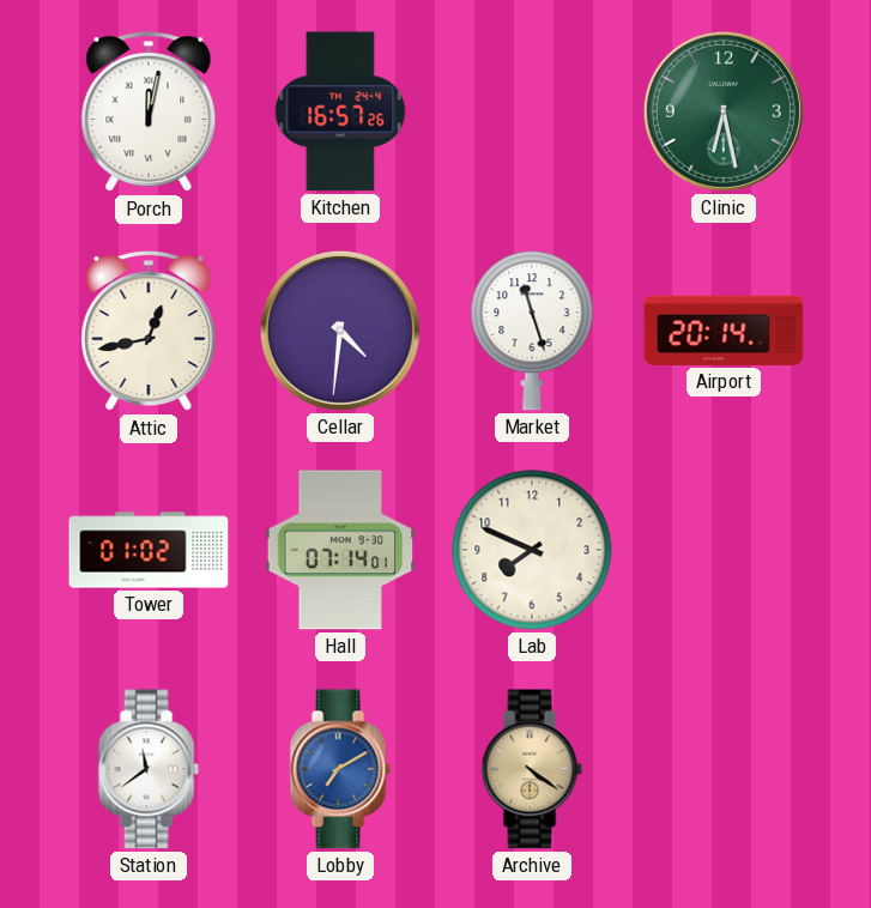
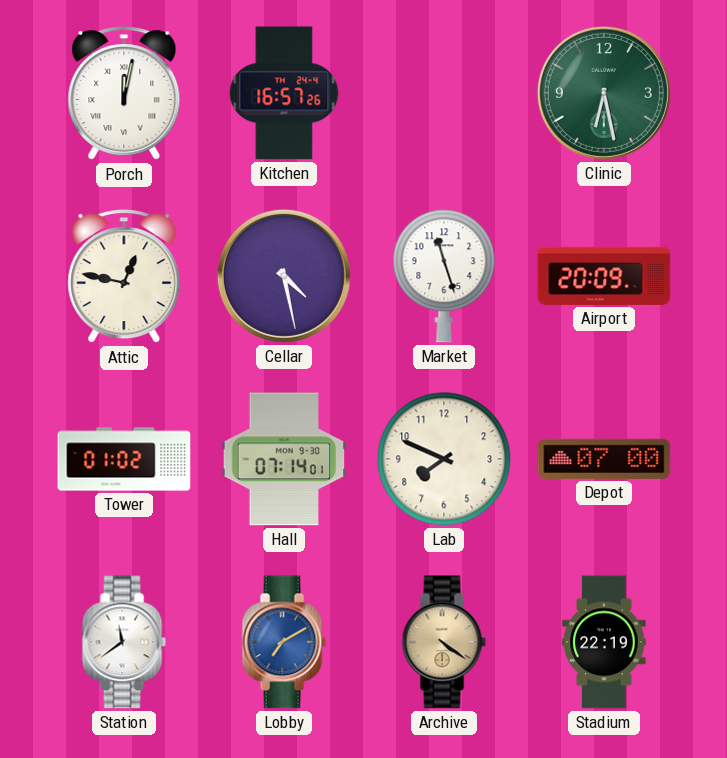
Attic: 12:43 -> 12:47
Cellar: 4:31 -> 4:28
Airport: 20:14 -> 20:09
Depot: none -> 07:00
Stadium: none -> 22:19
